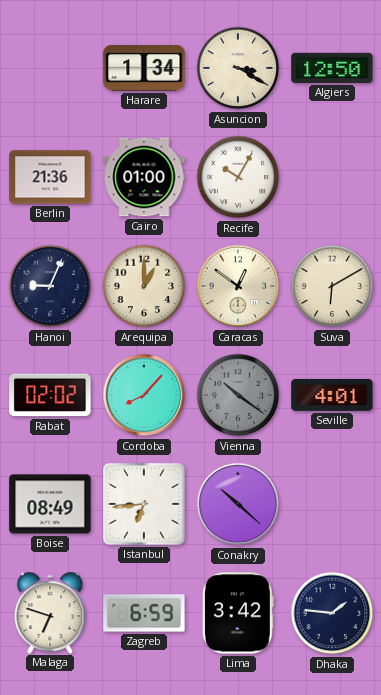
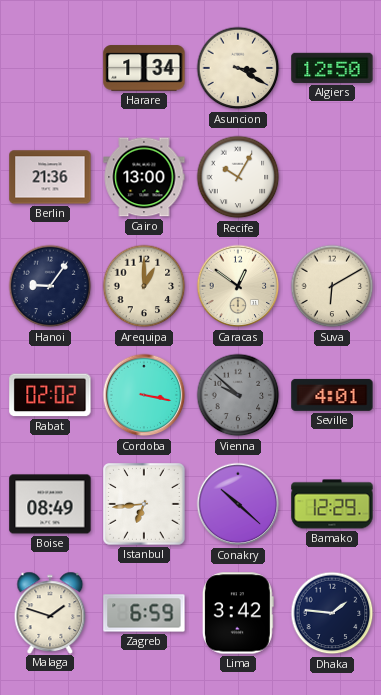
Cairo: 01:00 -> 13:00
Hanoi: 9:04 -> 9:06
Cordoba: 8:07 -> 3:17
Vienna: 10:21 -> 9:52
Bamako: none -> 12:29
Malaga: 6:48 -> 1:48
